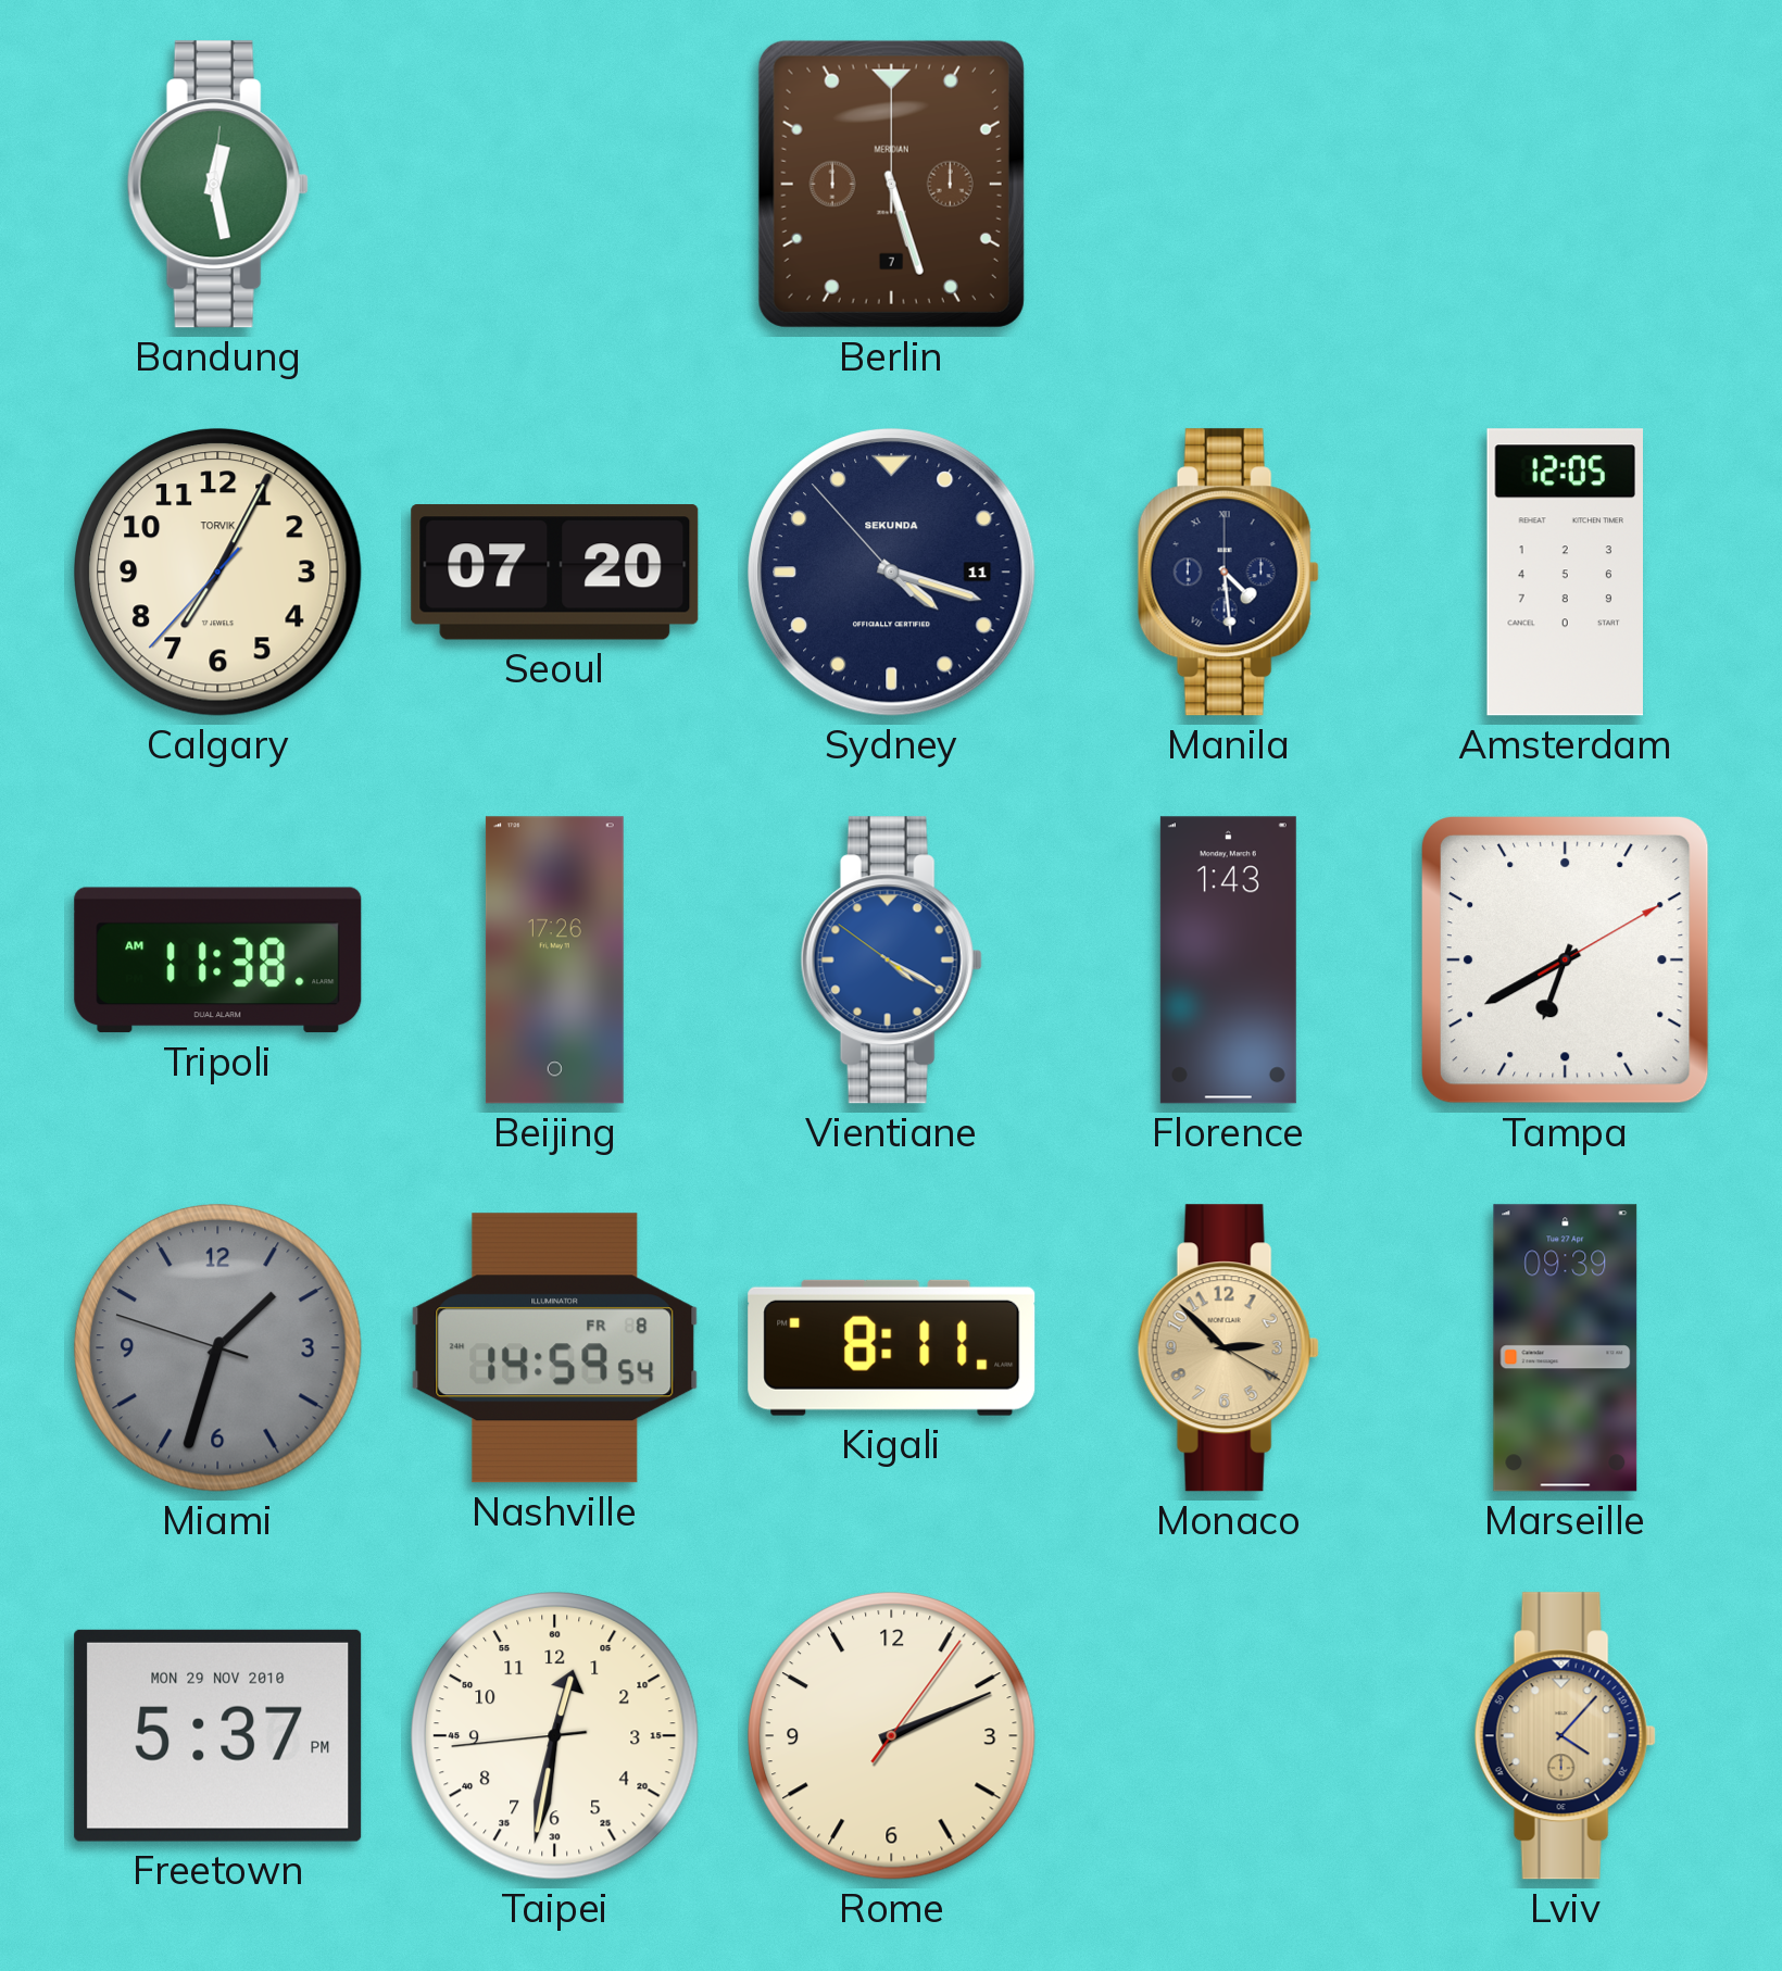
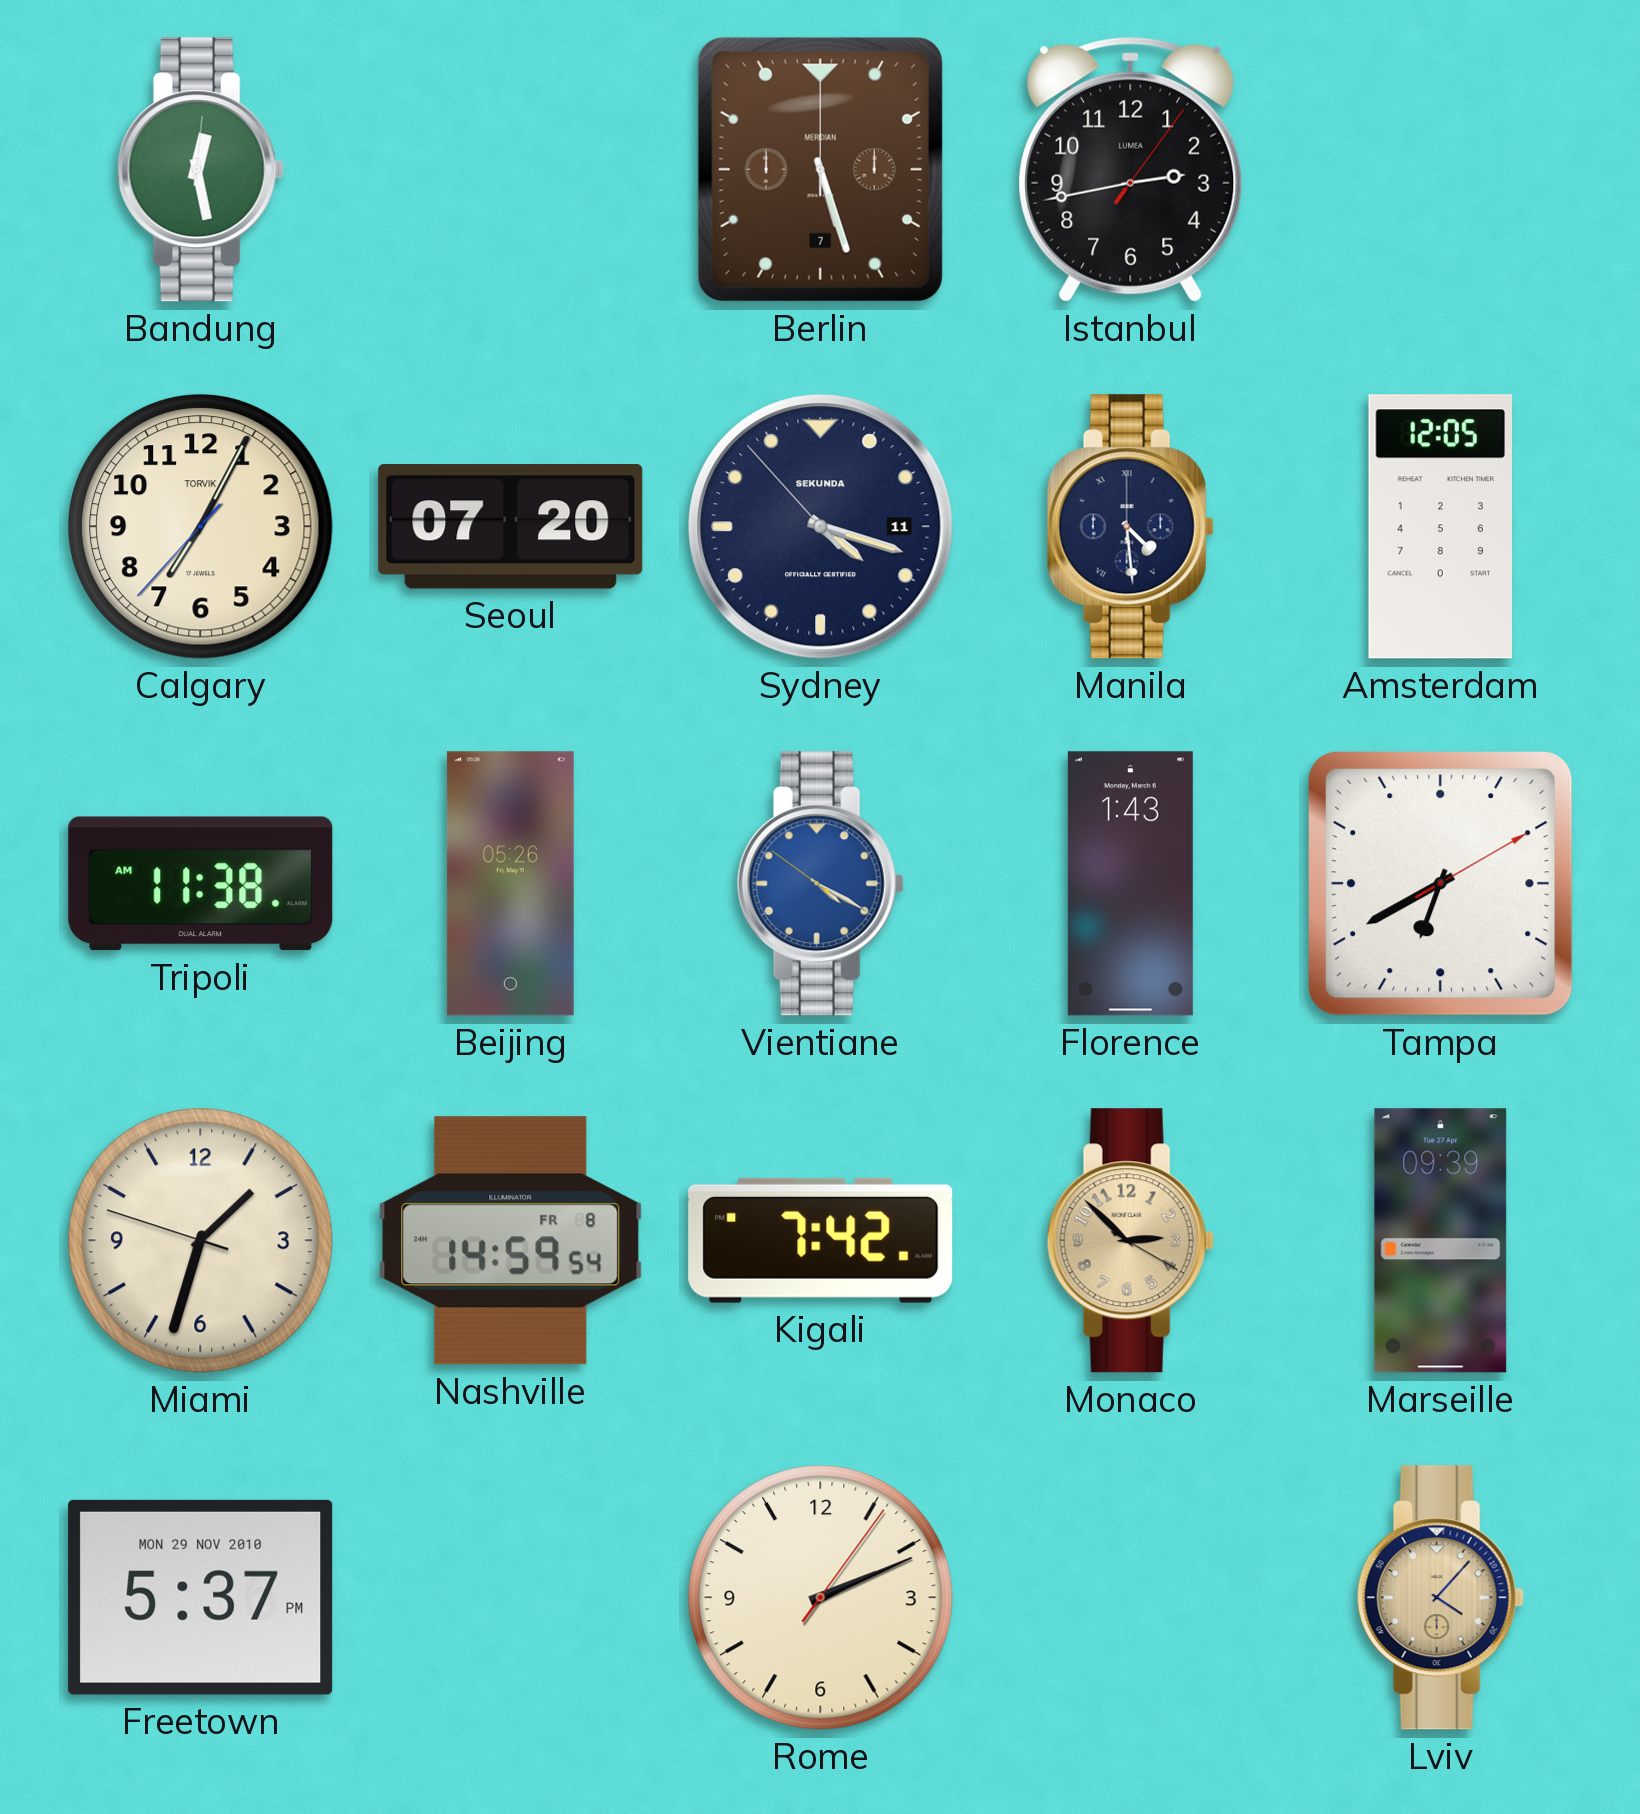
Istanbul: none -> 2:43
Beijing: 17:26 -> 05:26
Miami dial: grey -> cream
Kigali: 8:11 -> 7:42
Taipei: 12:31 -> none
